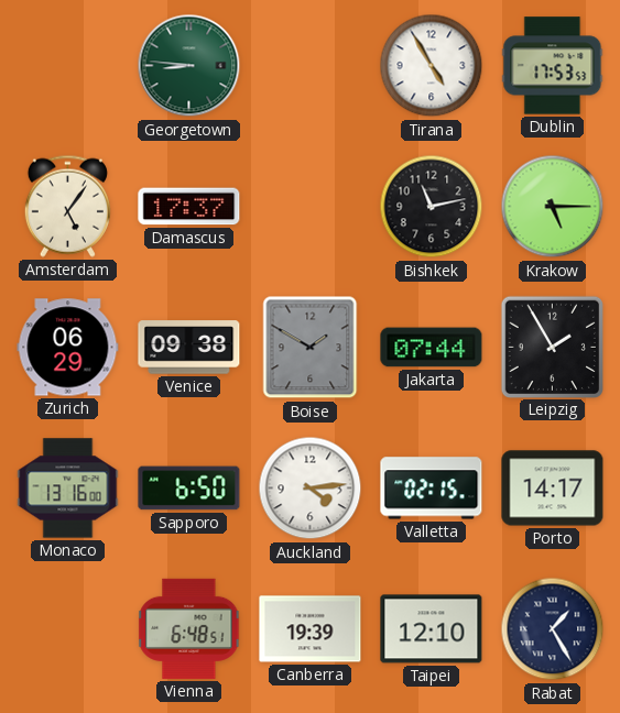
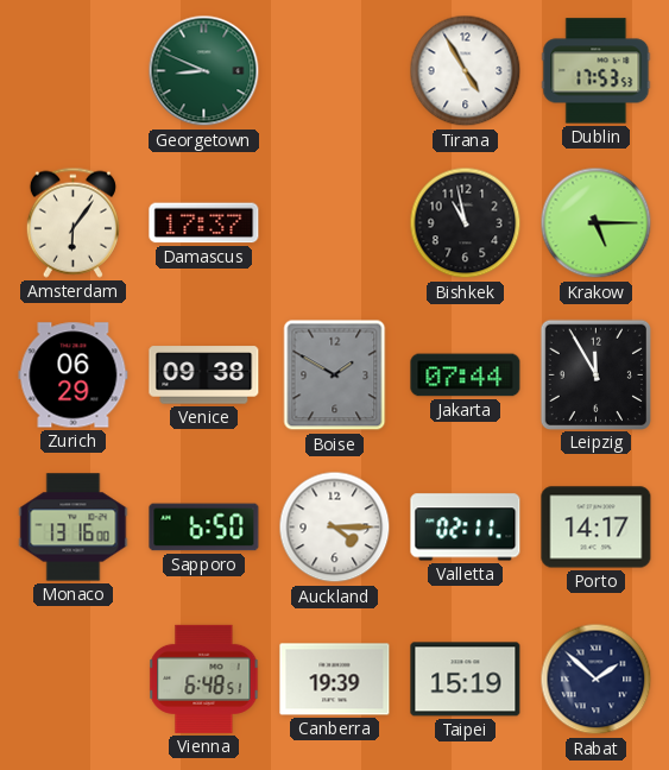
Georgetown: 8:46 -> 8:49
Amsterdam: 5:06 -> 6:06
Bishkek: 11:13 -> 10:58
Leipzig: 1:55 -> 11:55
Auckland: 4:14 -> 4:15
Valletta: 02:15 -> 02:11
Taipei: 12:10 -> 15:19
Rabat: 1:25 -> 1:52
